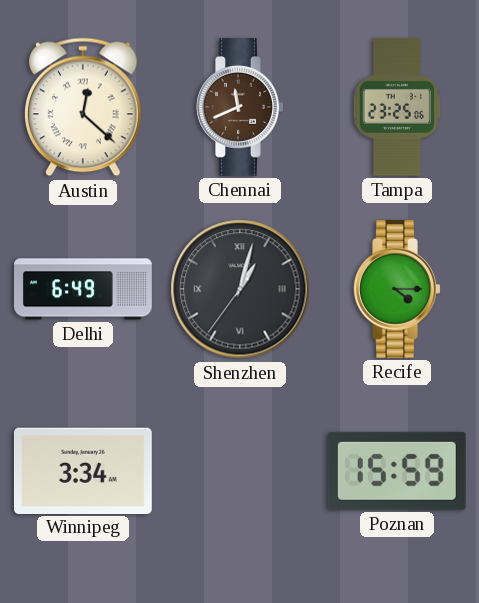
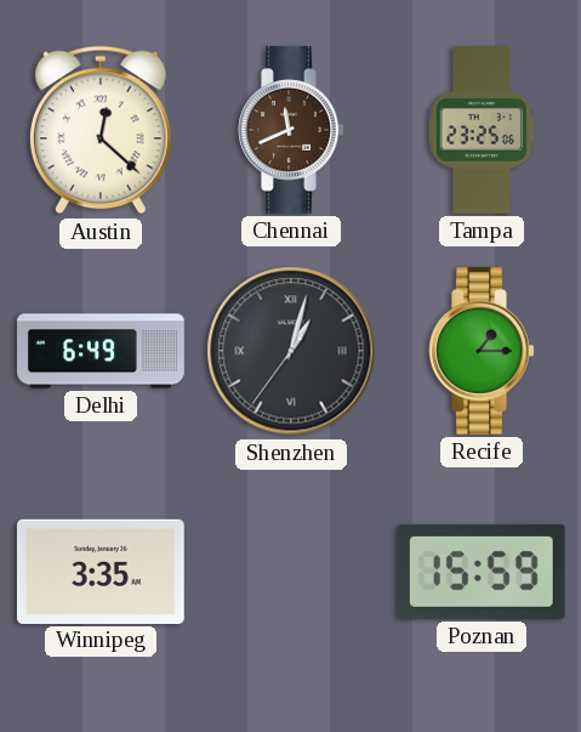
Recife: 4:15 -> 1:15
Winnipeg: 3:34 -> 3:35
